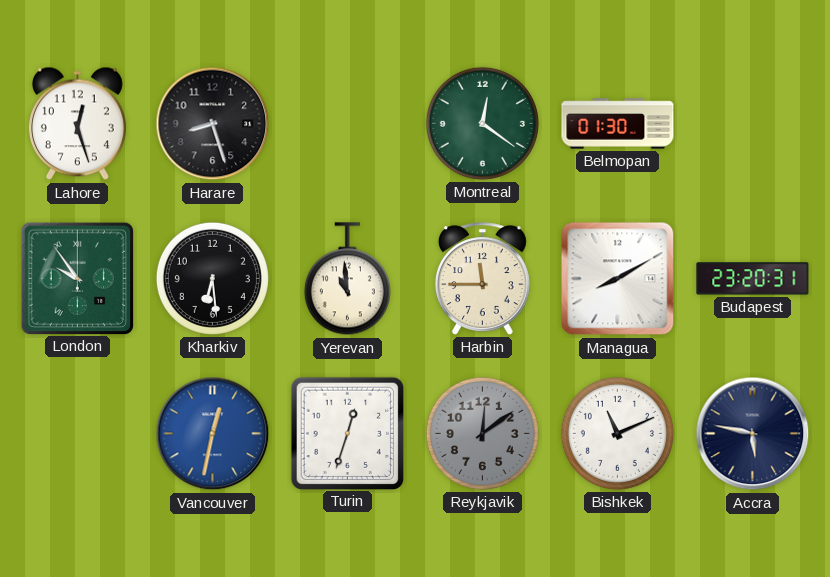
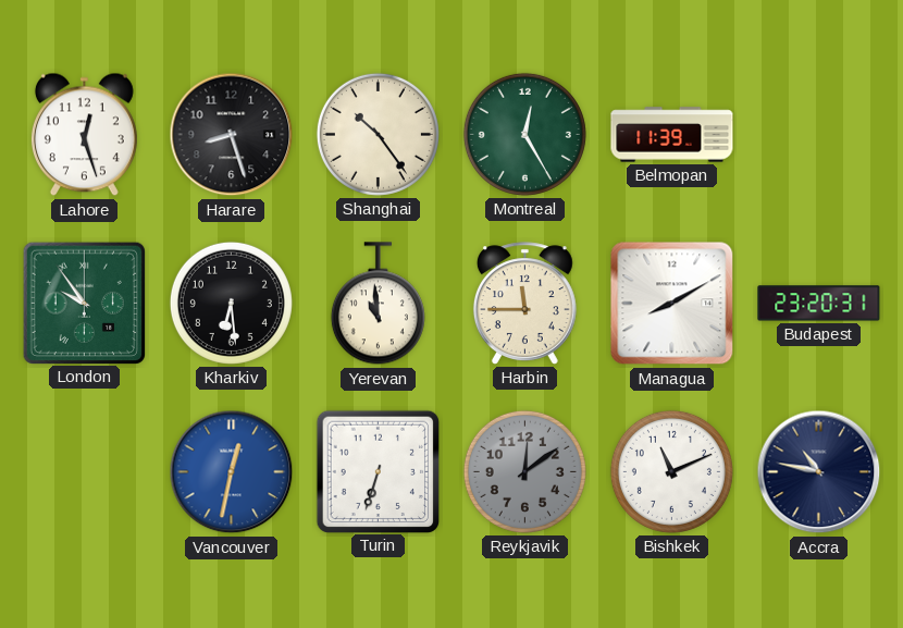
Shanghai: none -> 10:24
Montreal: 12:21 -> 12:25
Belmopan: 01:30 -> 11:39
Turin: 12:33 -> 6:33
Accra: 5:47 -> 10:47
